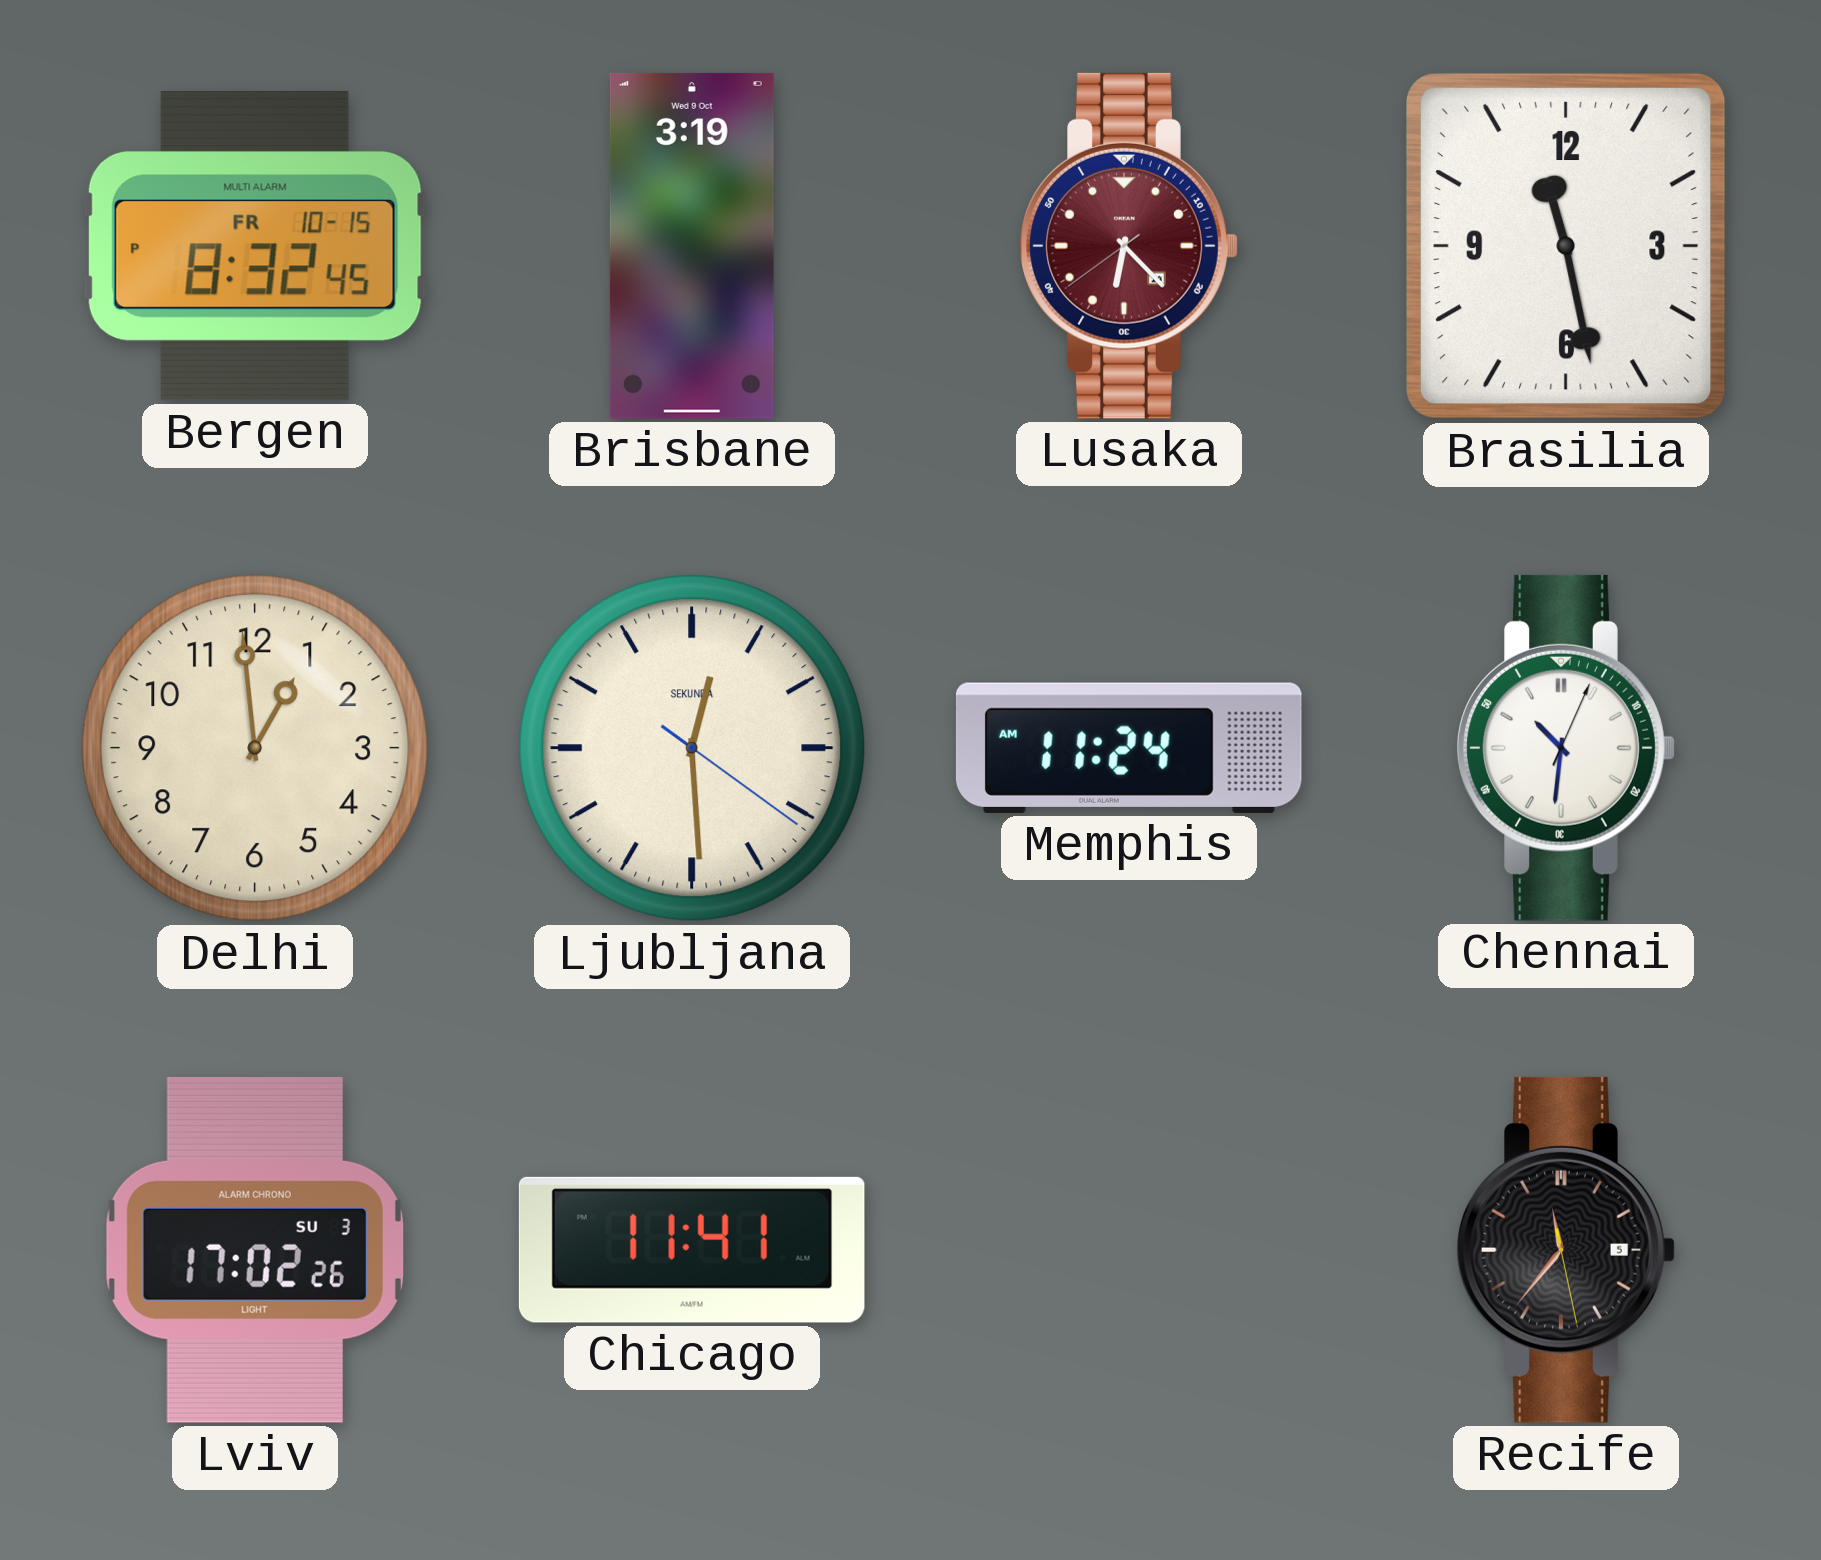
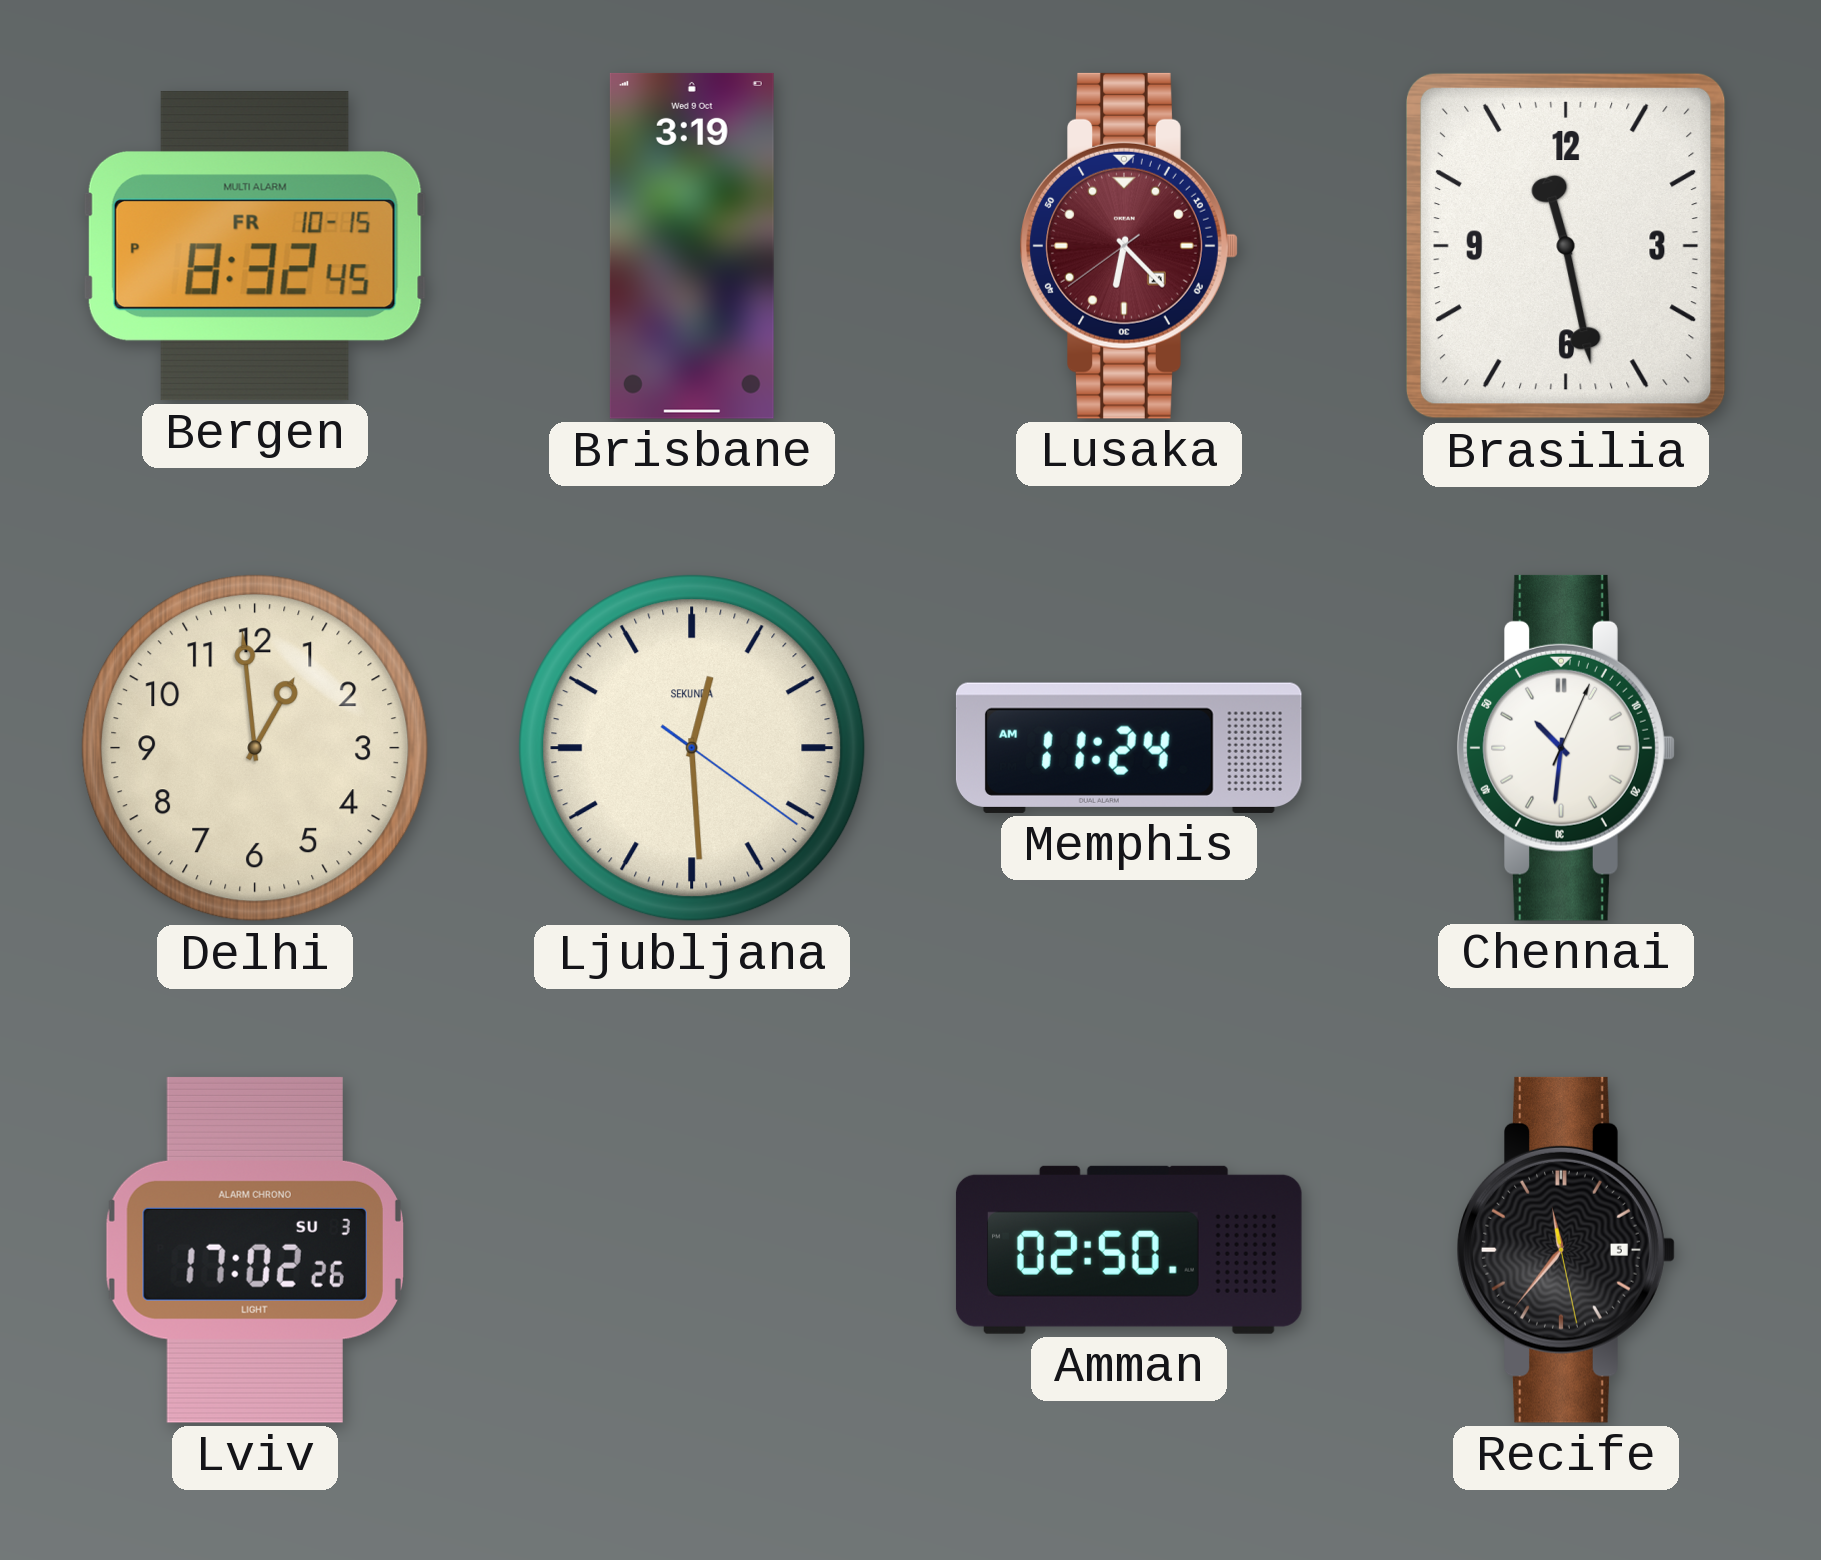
Chicago: 11:41 -> none
Amman: none -> 02:50
